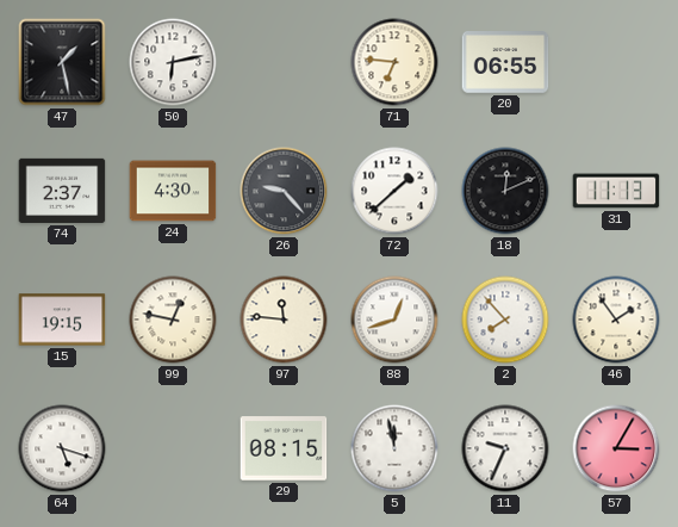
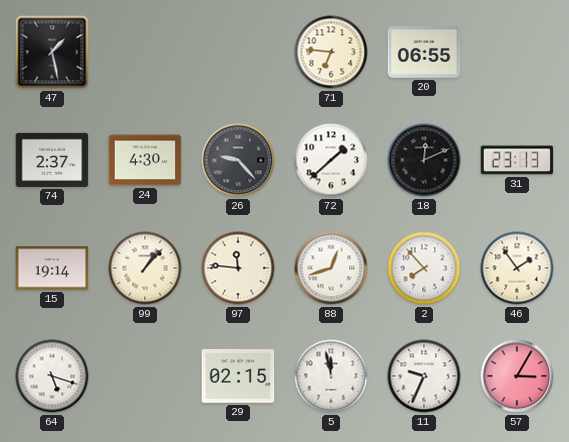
50: 6:13 -> none
31: 11:13 -> 23:13
15: 19:15 -> 19:14
99: 12:47 -> 1:07
29: 08:15 -> 02:15
